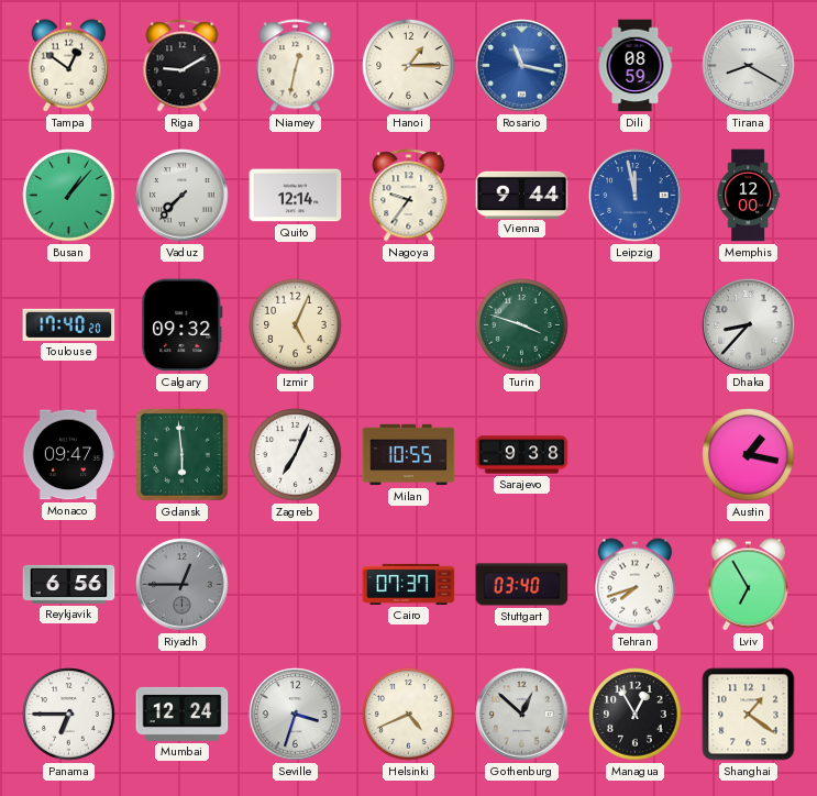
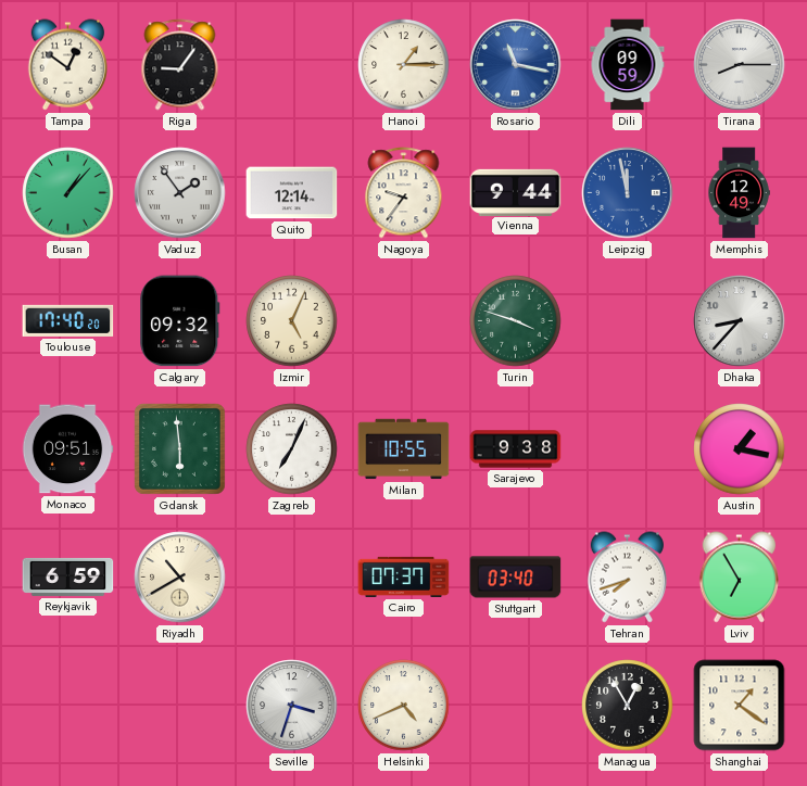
Riga: 9:10 -> 9:06
Niamey: 12:32 -> none
Dili: 08:59 -> 09:59
Tirana: 8:20 -> 8:15
Vaduz: 7:37 -> 1:54
Memphis: 12:00 -> 12:49
Monaco: 09:47 -> 09:51
Reykjavik: 6:56 -> 6:59
Riyadh: 12:45 -> 10:40
Riyadh dial: grey -> cream
Panama: 6:45 -> none
Mumbai: 12:24 -> none
Gothenburg: 12:52 -> none
